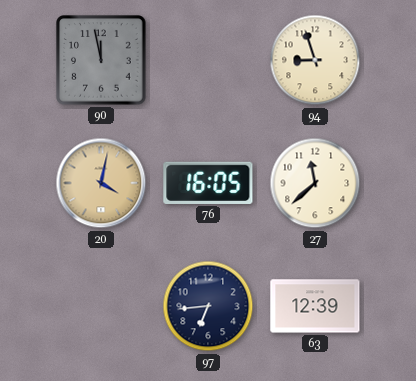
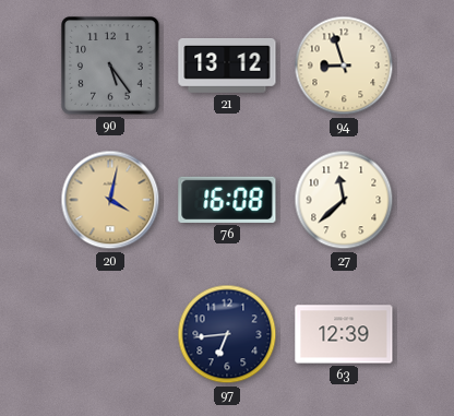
90: 11:58 -> 5:24
21: none -> 13:12
76: 16:05 -> 16:08
